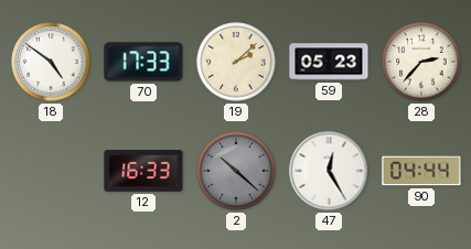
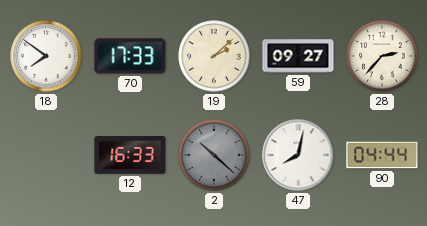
18: 4:51 -> 7:51
59: 05:23 -> 09:27
47: 12:25 -> 8:02
